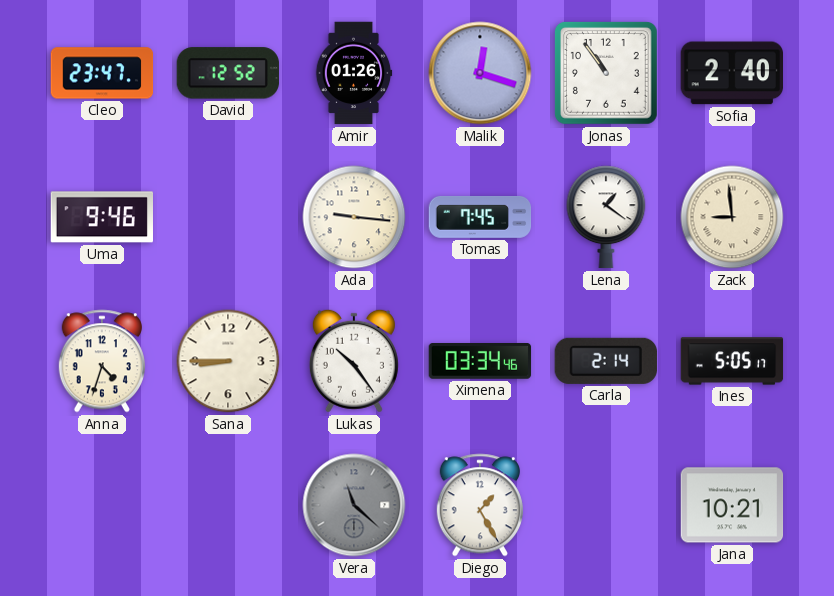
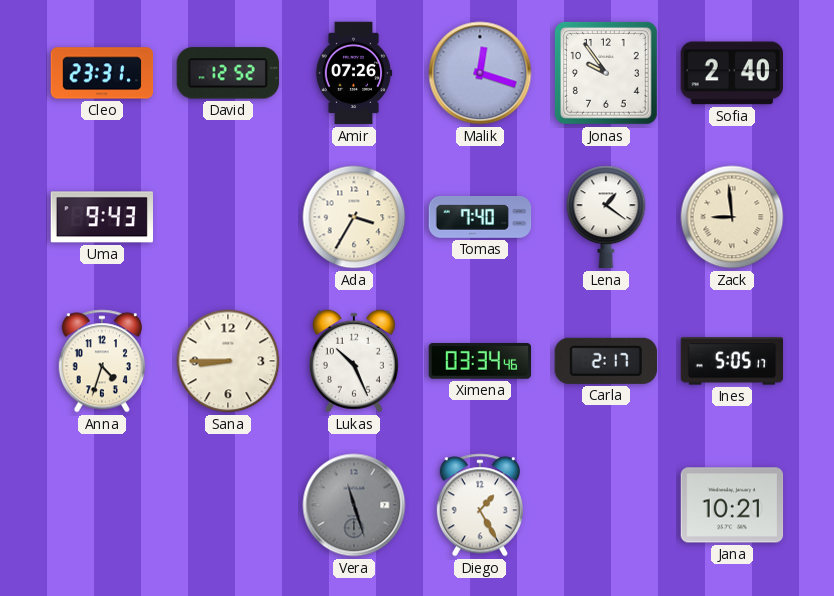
Cleo: 23:47 -> 23:31
Amir: 01:26 -> 07:26
Jonas: 10:54 -> 9:54
Uma: 9:46 -> 9:43
Ada: 9:16 -> 3:35
Tomas: 7:45 -> 7:40
Lukas: 10:24 -> 10:26
Carla: 2:14 -> 2:17
Vera: 11:22 -> 11:27
